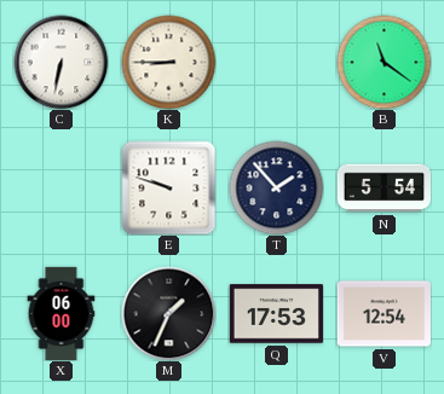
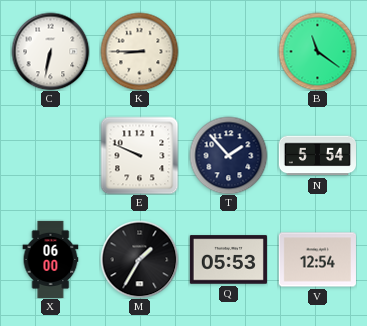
E: 9:48 -> 9:49
M: 1:34 -> 1:35
Q: 17:53 -> 05:53
